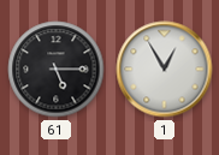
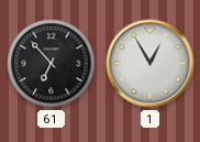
61: 5:15 -> 6:53
